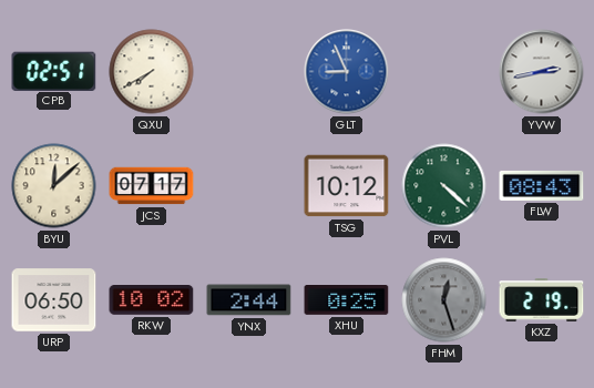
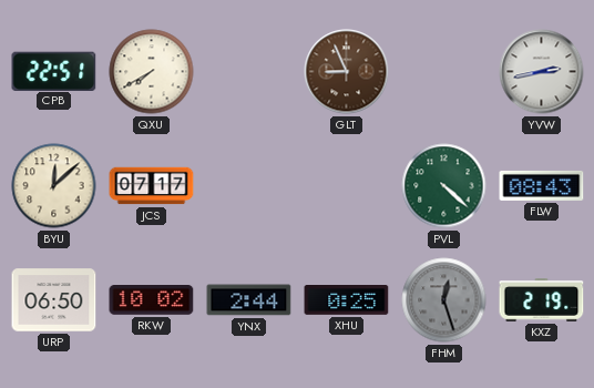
CPB: 02:51 -> 22:51
GLT dial: blue -> brown
TSG: 10:12 -> none
